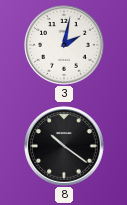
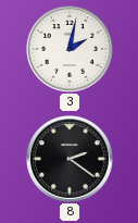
8: 10:21 -> 2:21
